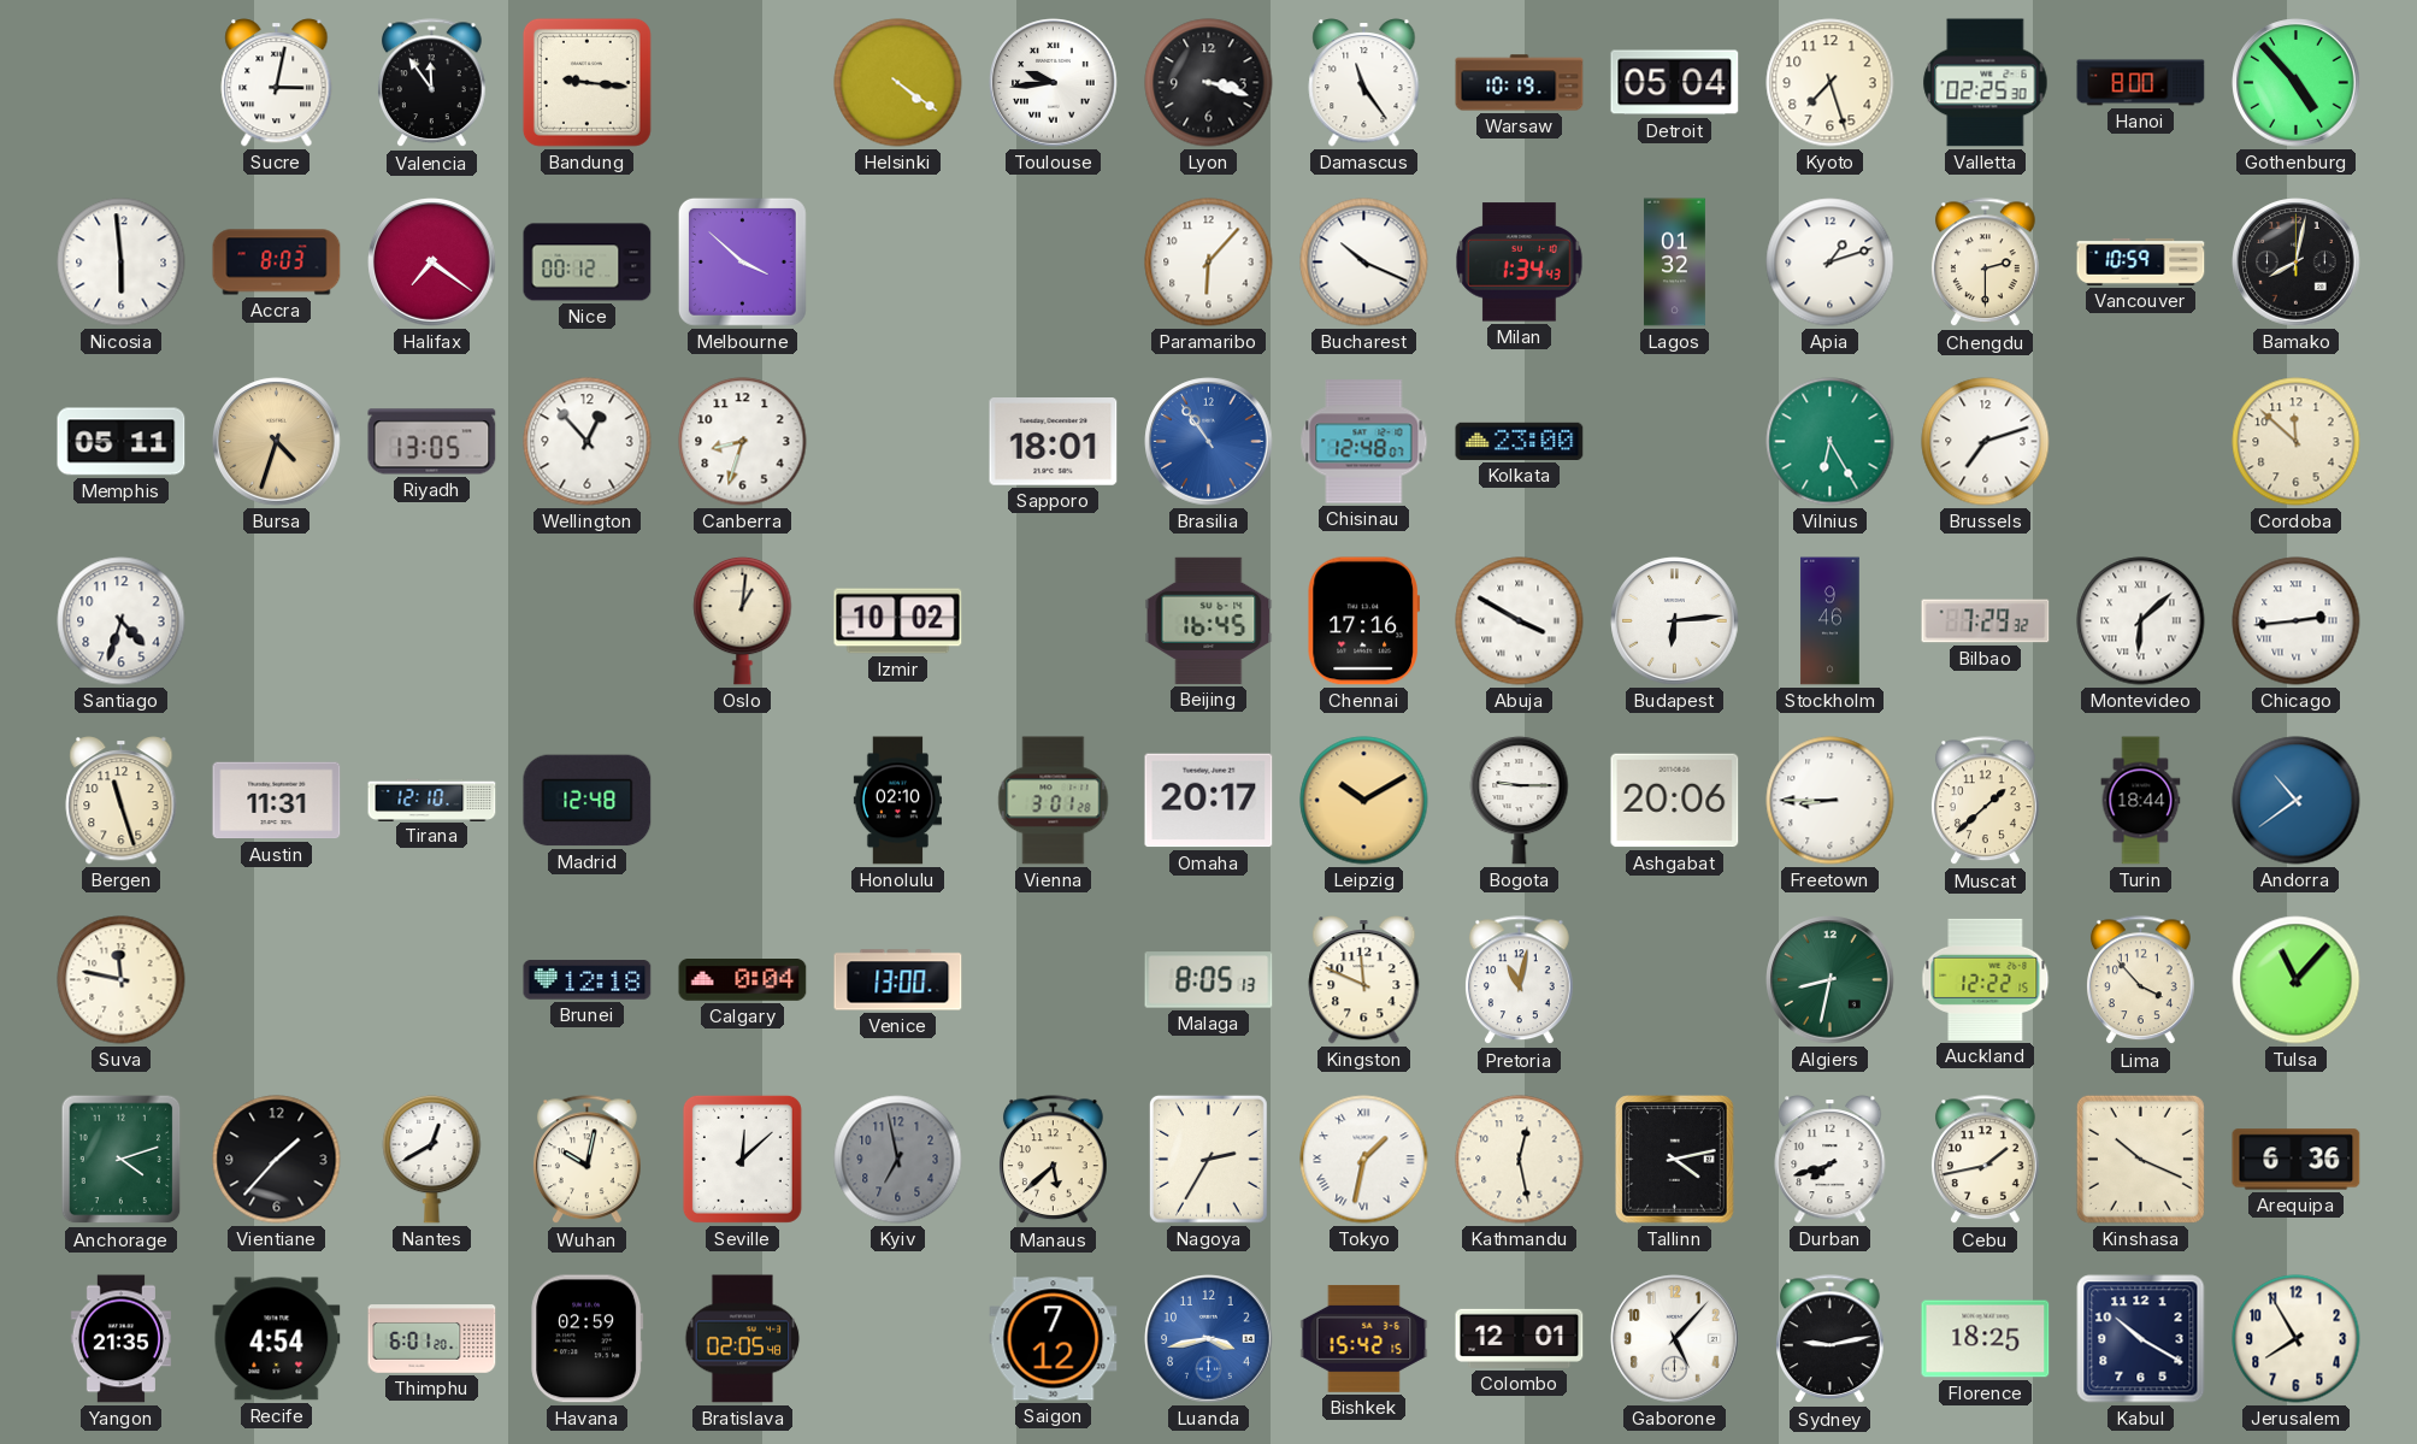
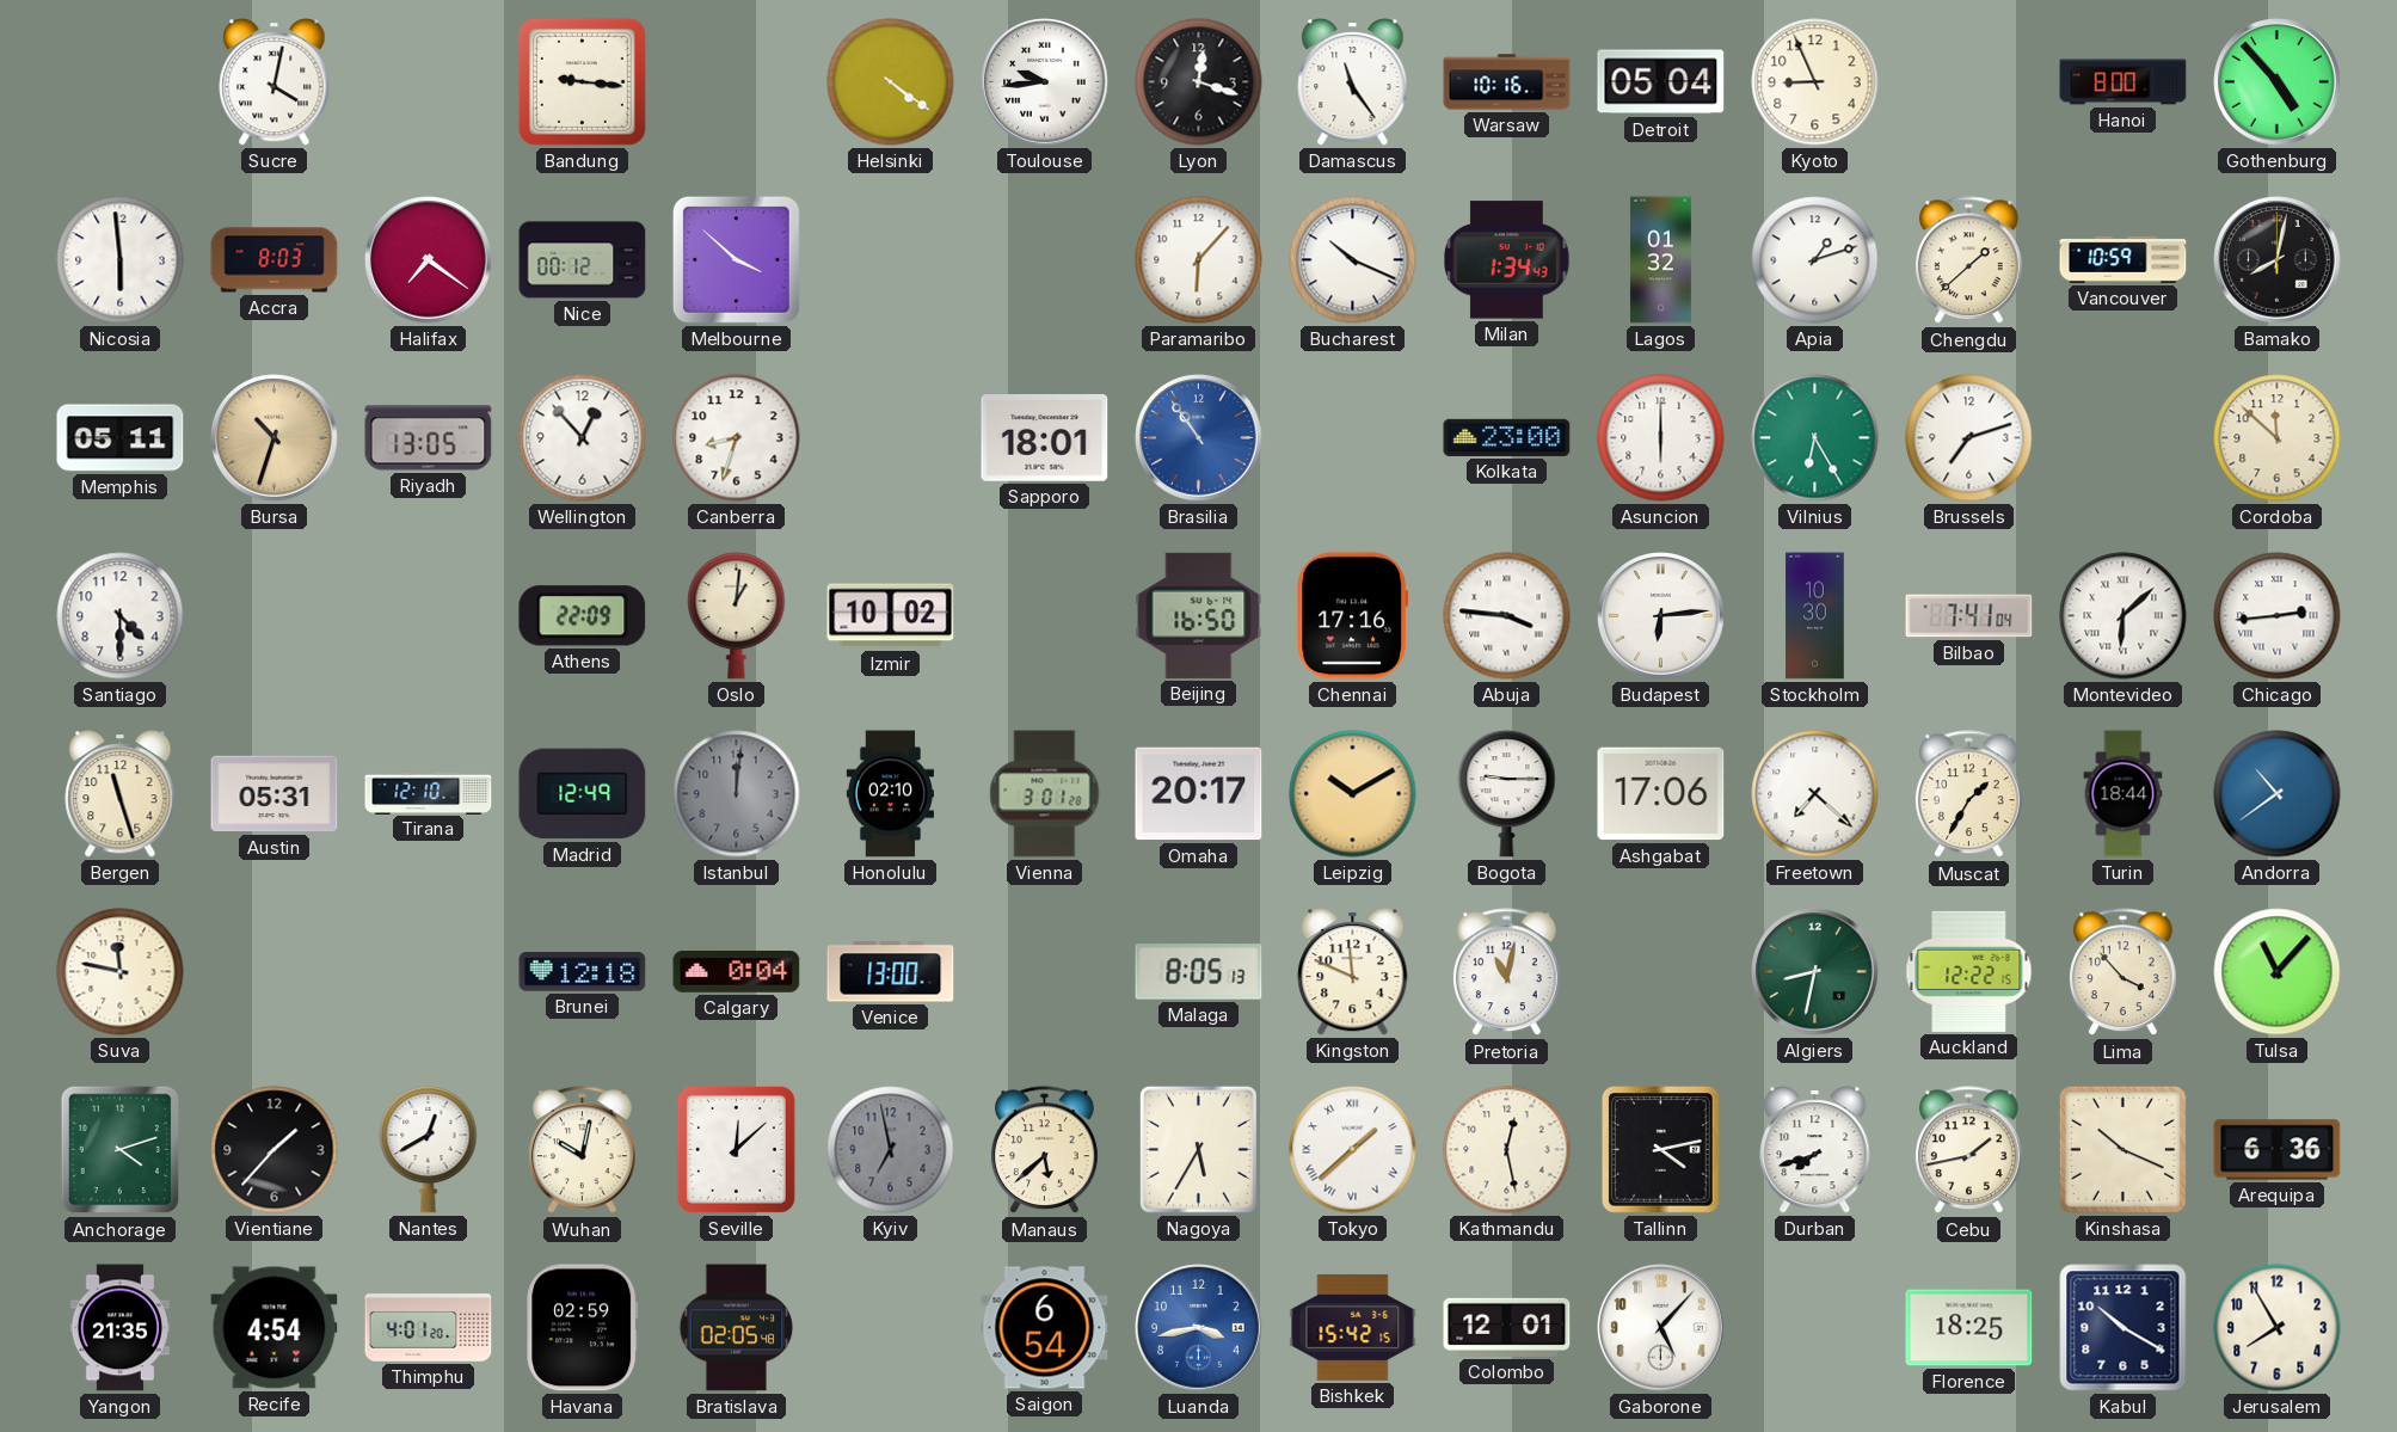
Sucre: 3:02 -> 4:02
Valencia: 11:54 -> none
Lyon: 3:18 -> 12:18
Warsaw: 10:19 -> 10:16
Kyoto: 7:27 -> 8:56
Valletta: 02:25 -> none
Chengdu: 2:30 -> 1:38
Bursa: 4:33 -> 10:33
Chisinau: 12:48 -> none
Asuncion: none -> 6:00
Santiago: 4:33 -> 4:30
Athens: none -> 22:09
Beijing: 16:45 -> 16:50
Abuja: 3:50 -> 3:46
Stockholm: 9:46 -> 10:30
Bilbao: 7:29 -> 7:41
Austin: 11:31 -> 05:31
Madrid: 12:48 -> 12:49
Istanbul: none -> 12:01
Ashgabat: 20:06 -> 17:06
Freetown: 8:45 -> 7:22
Muscat: 1:38 -> 1:35
Nagoya: 2:35 -> 5:35
Tokyo: 1:32 -> 1:38
Thimphu: 6:01 -> 4:01
Saigon: 7:12 -> 6:54
Sydney: 9:13 -> none
